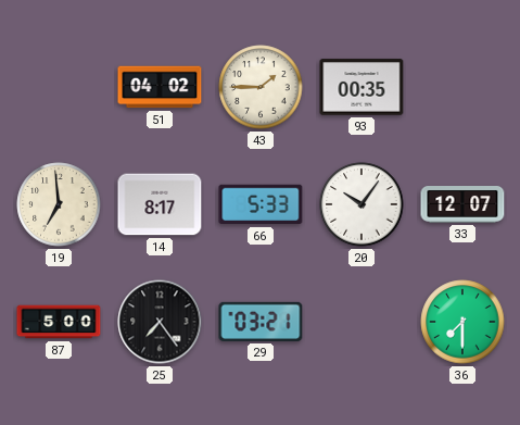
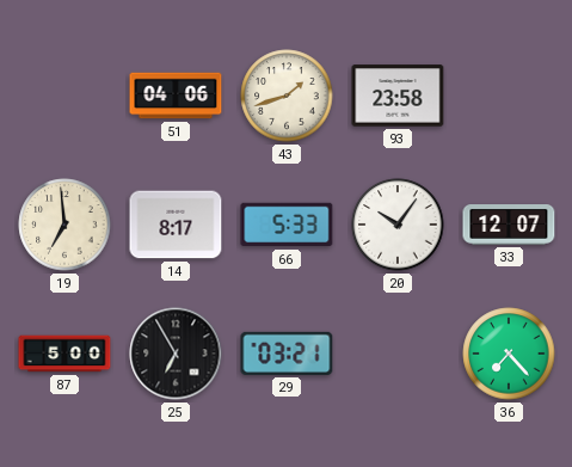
51: 04:02 -> 04:06
43: 1:45 -> 1:42
93: 00:35 -> 23:58
25: 7:24 -> 6:55
36: 7:30 -> 7:23
